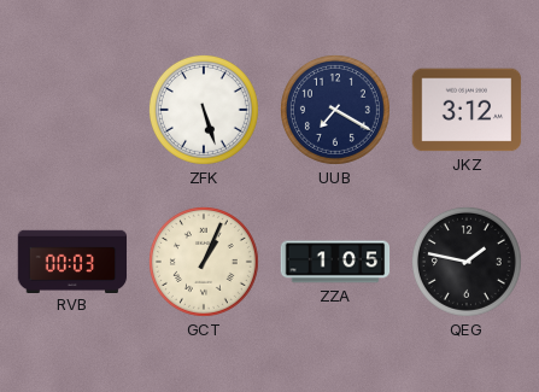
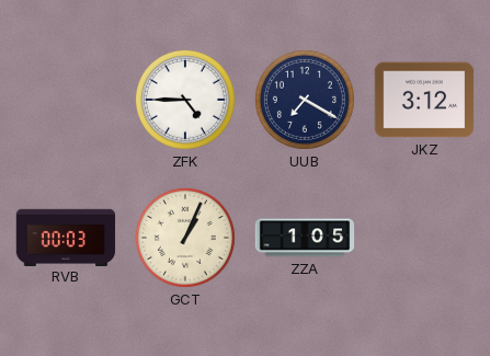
ZFK: 5:27 -> 4:45
QEG: 1:47 -> none
